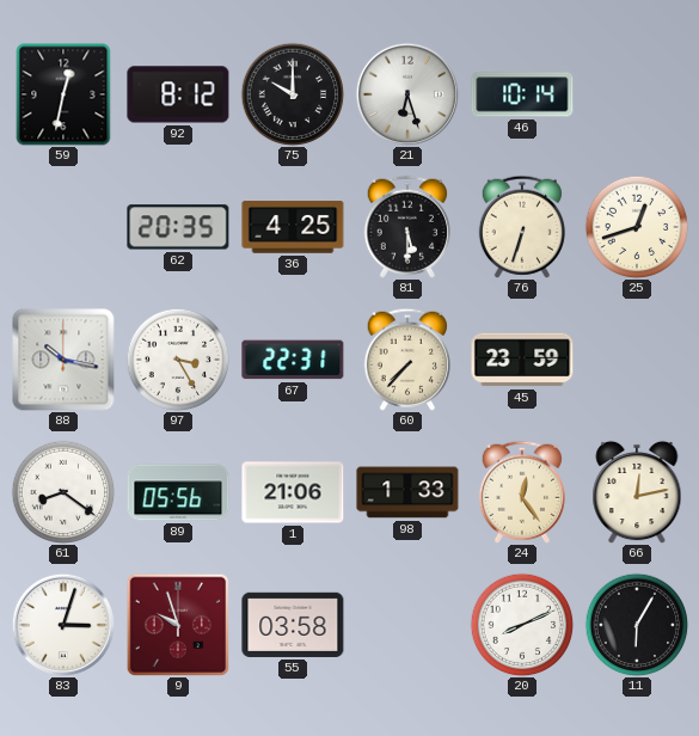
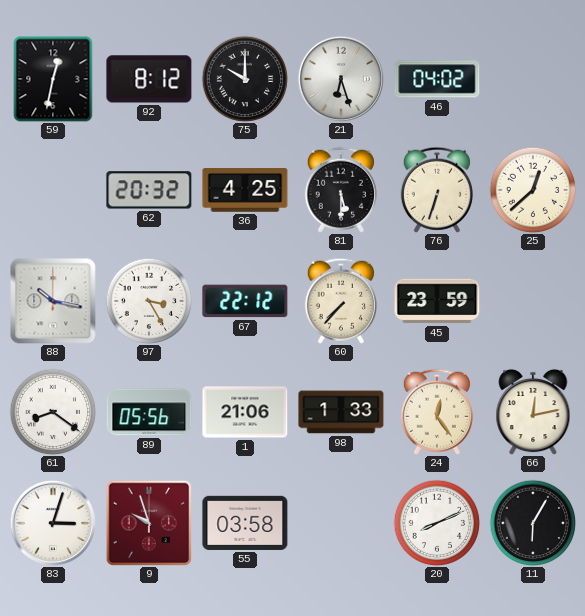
46: 10:14 -> 04:02
62: 20:35 -> 20:32
25: 12:42 -> 12:38
67: 22:31 -> 22:12
